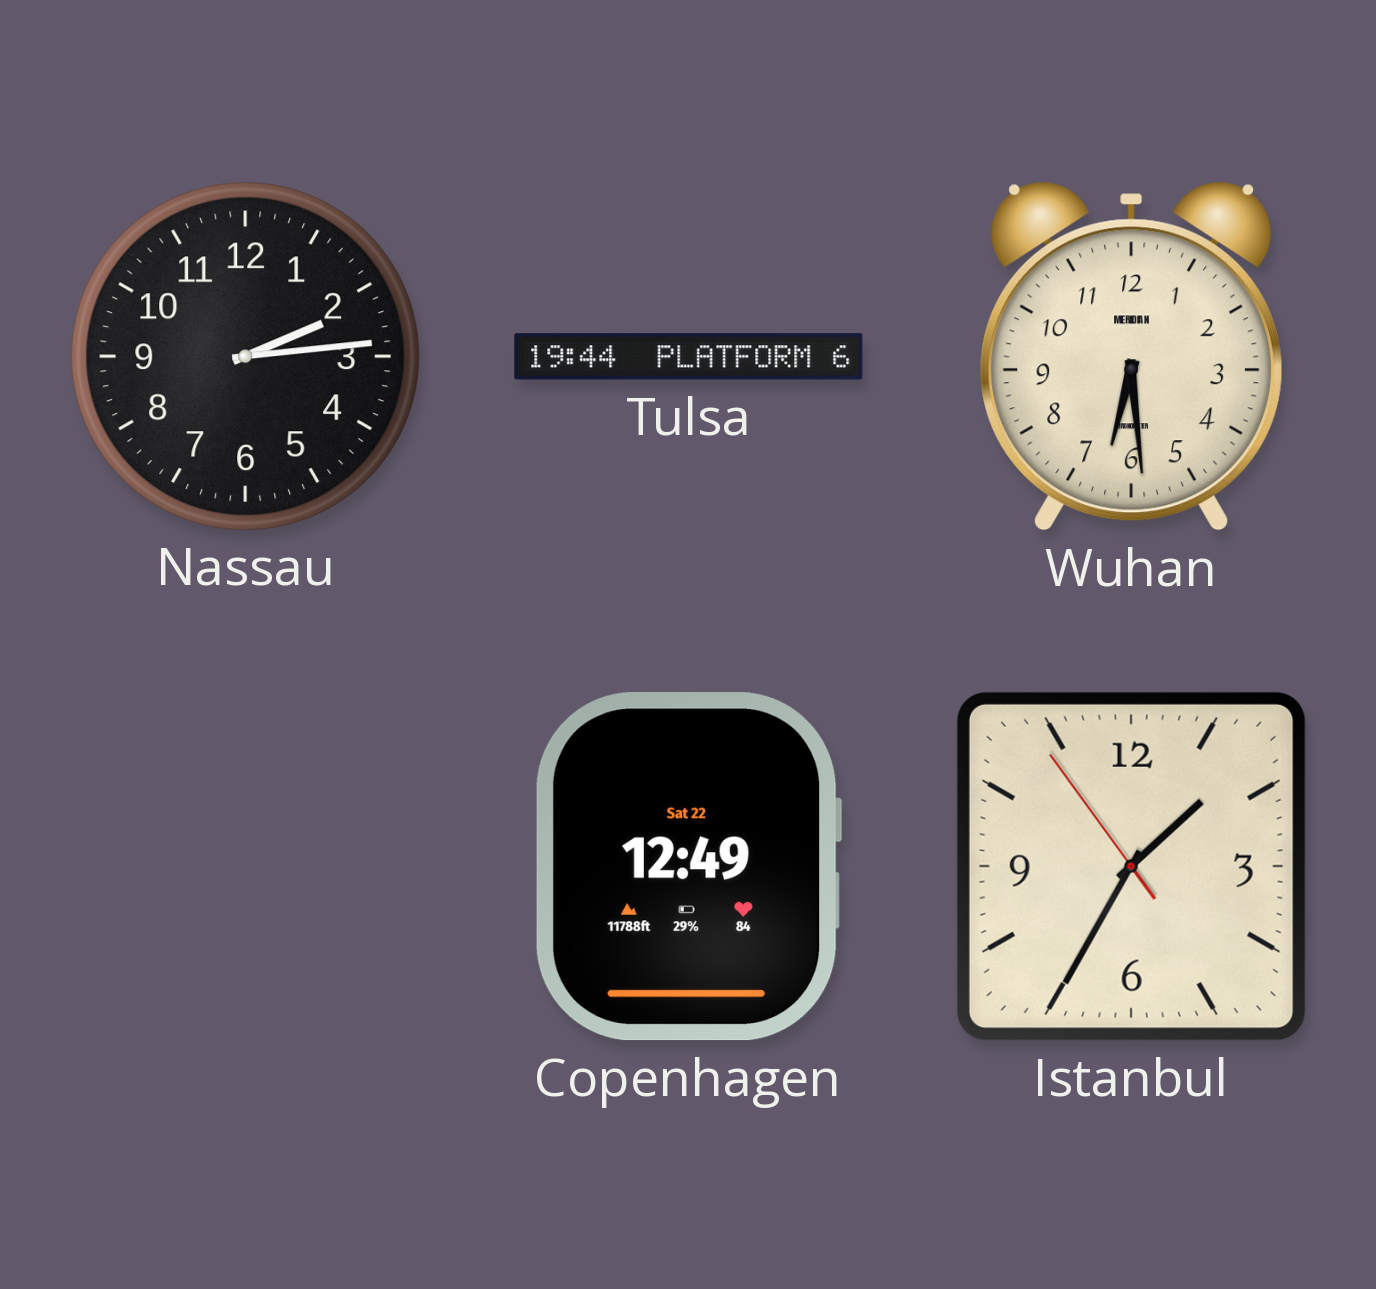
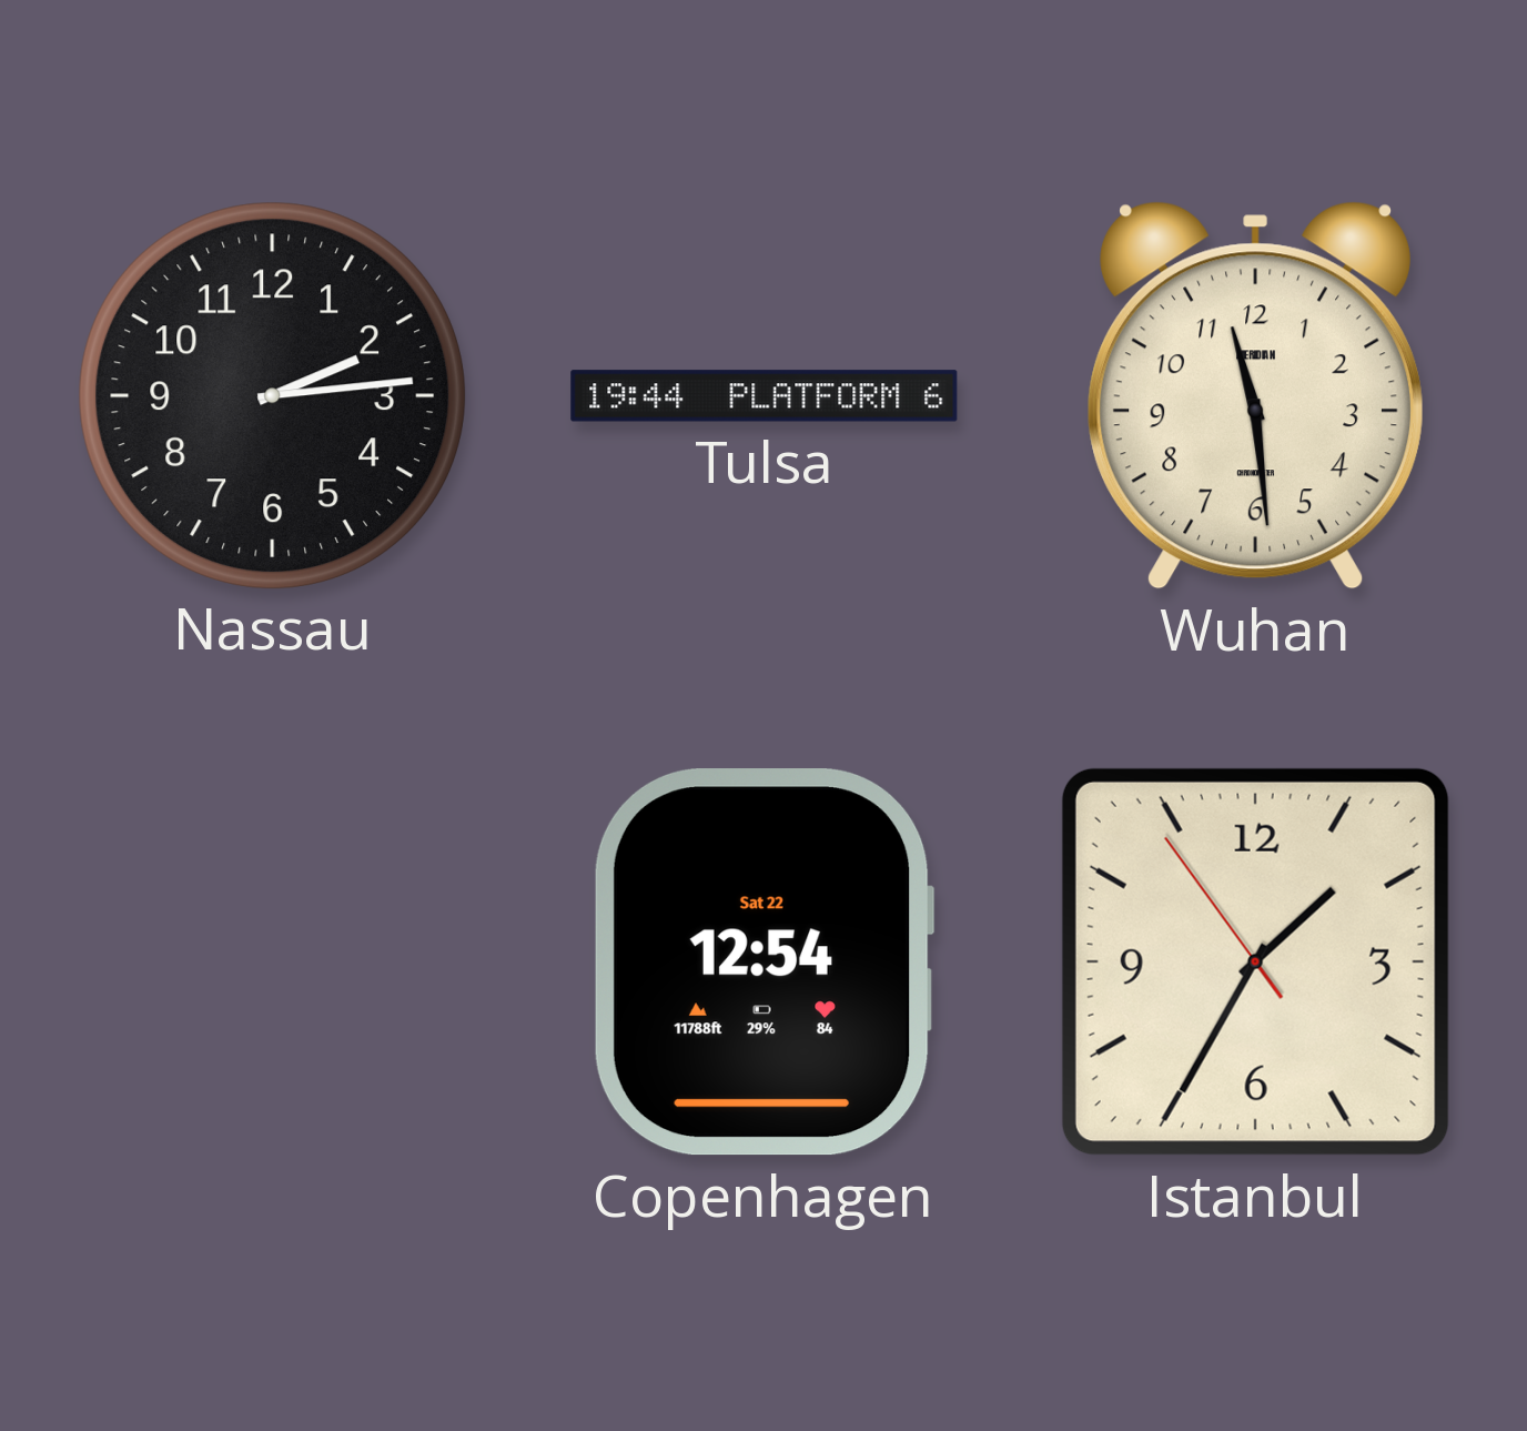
Wuhan: 6:29 -> 11:29
Copenhagen: 12:49 -> 12:54
